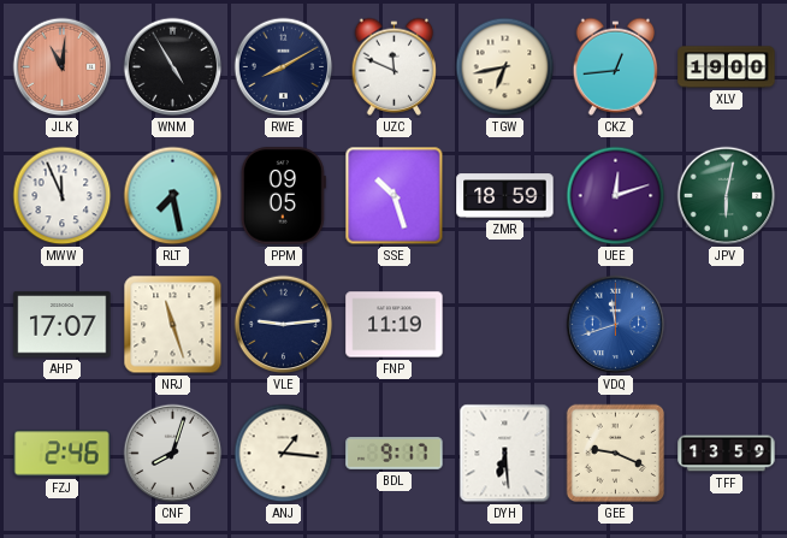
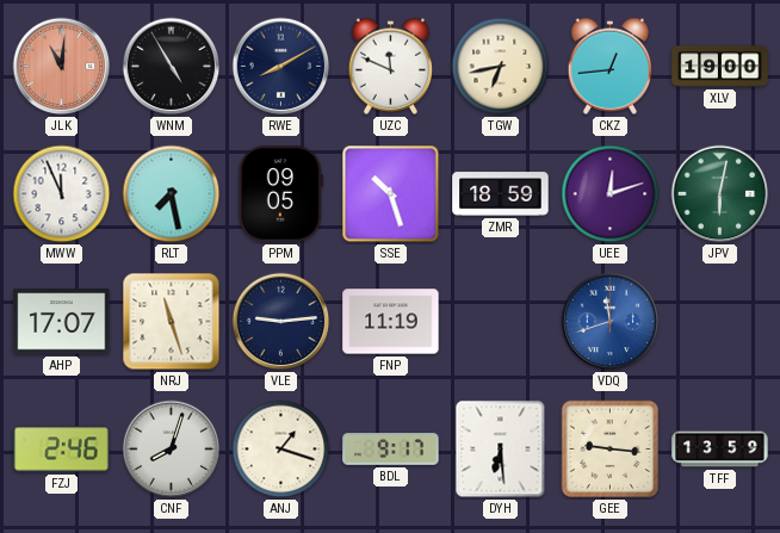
ANJ: 1:16 -> 1:18
GEE: 9:19 -> 9:16
